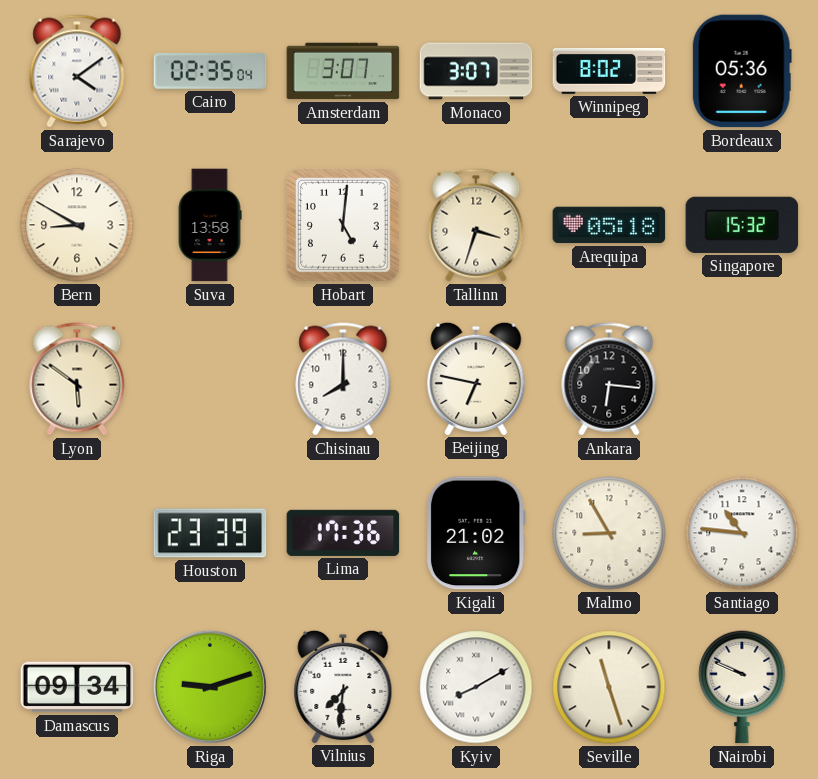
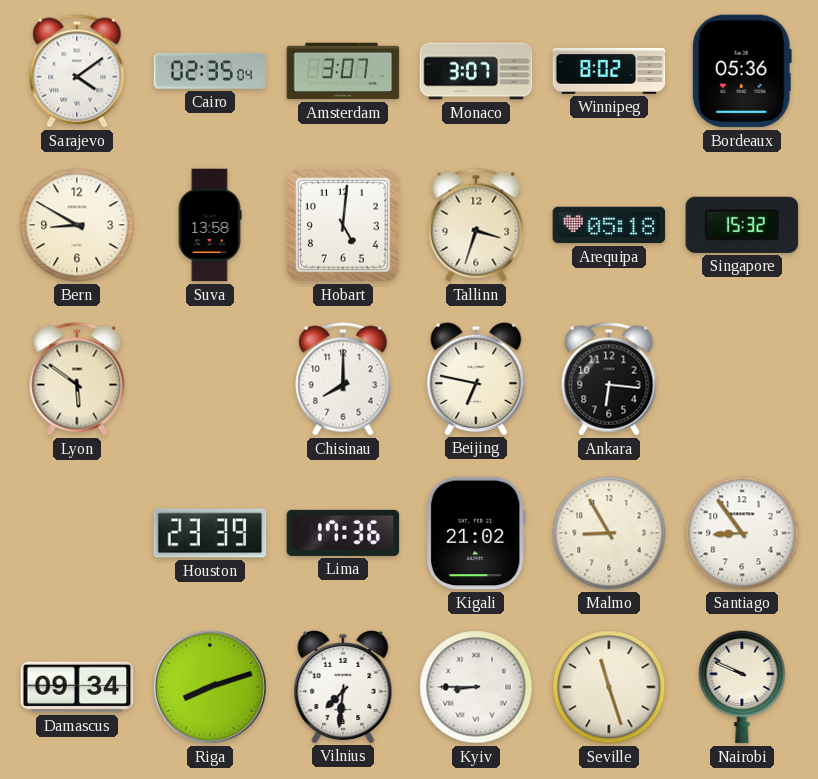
Santiago: 10:46 -> 8:54
Riga: 9:12 -> 8:12
Kyiv: 8:10 -> 8:45
